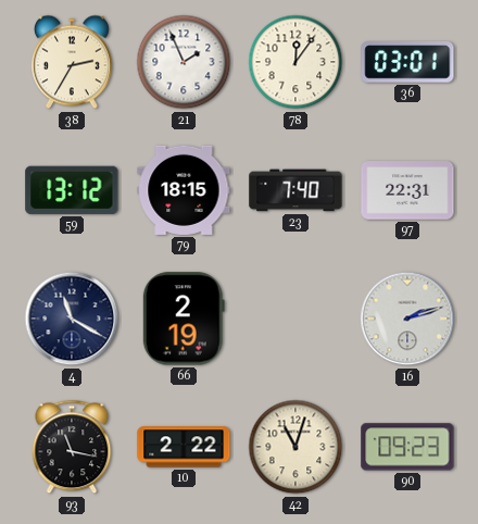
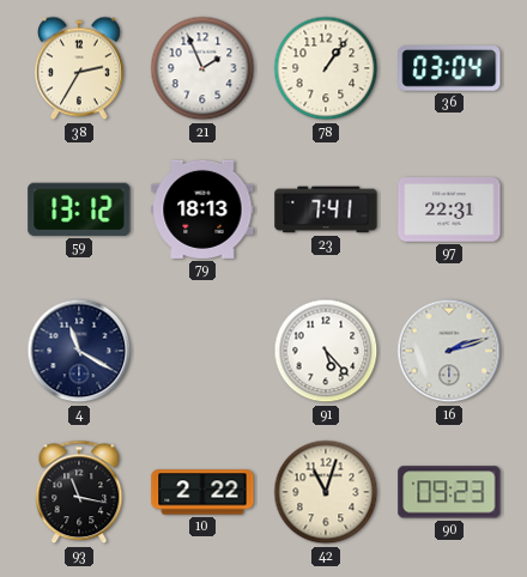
78: 12:06 -> 1:06
36: 03:01 -> 03:04
79: 18:15 -> 18:13
23: 7:40 -> 7:41
66: 2:19 -> none
91: none -> 5:23
